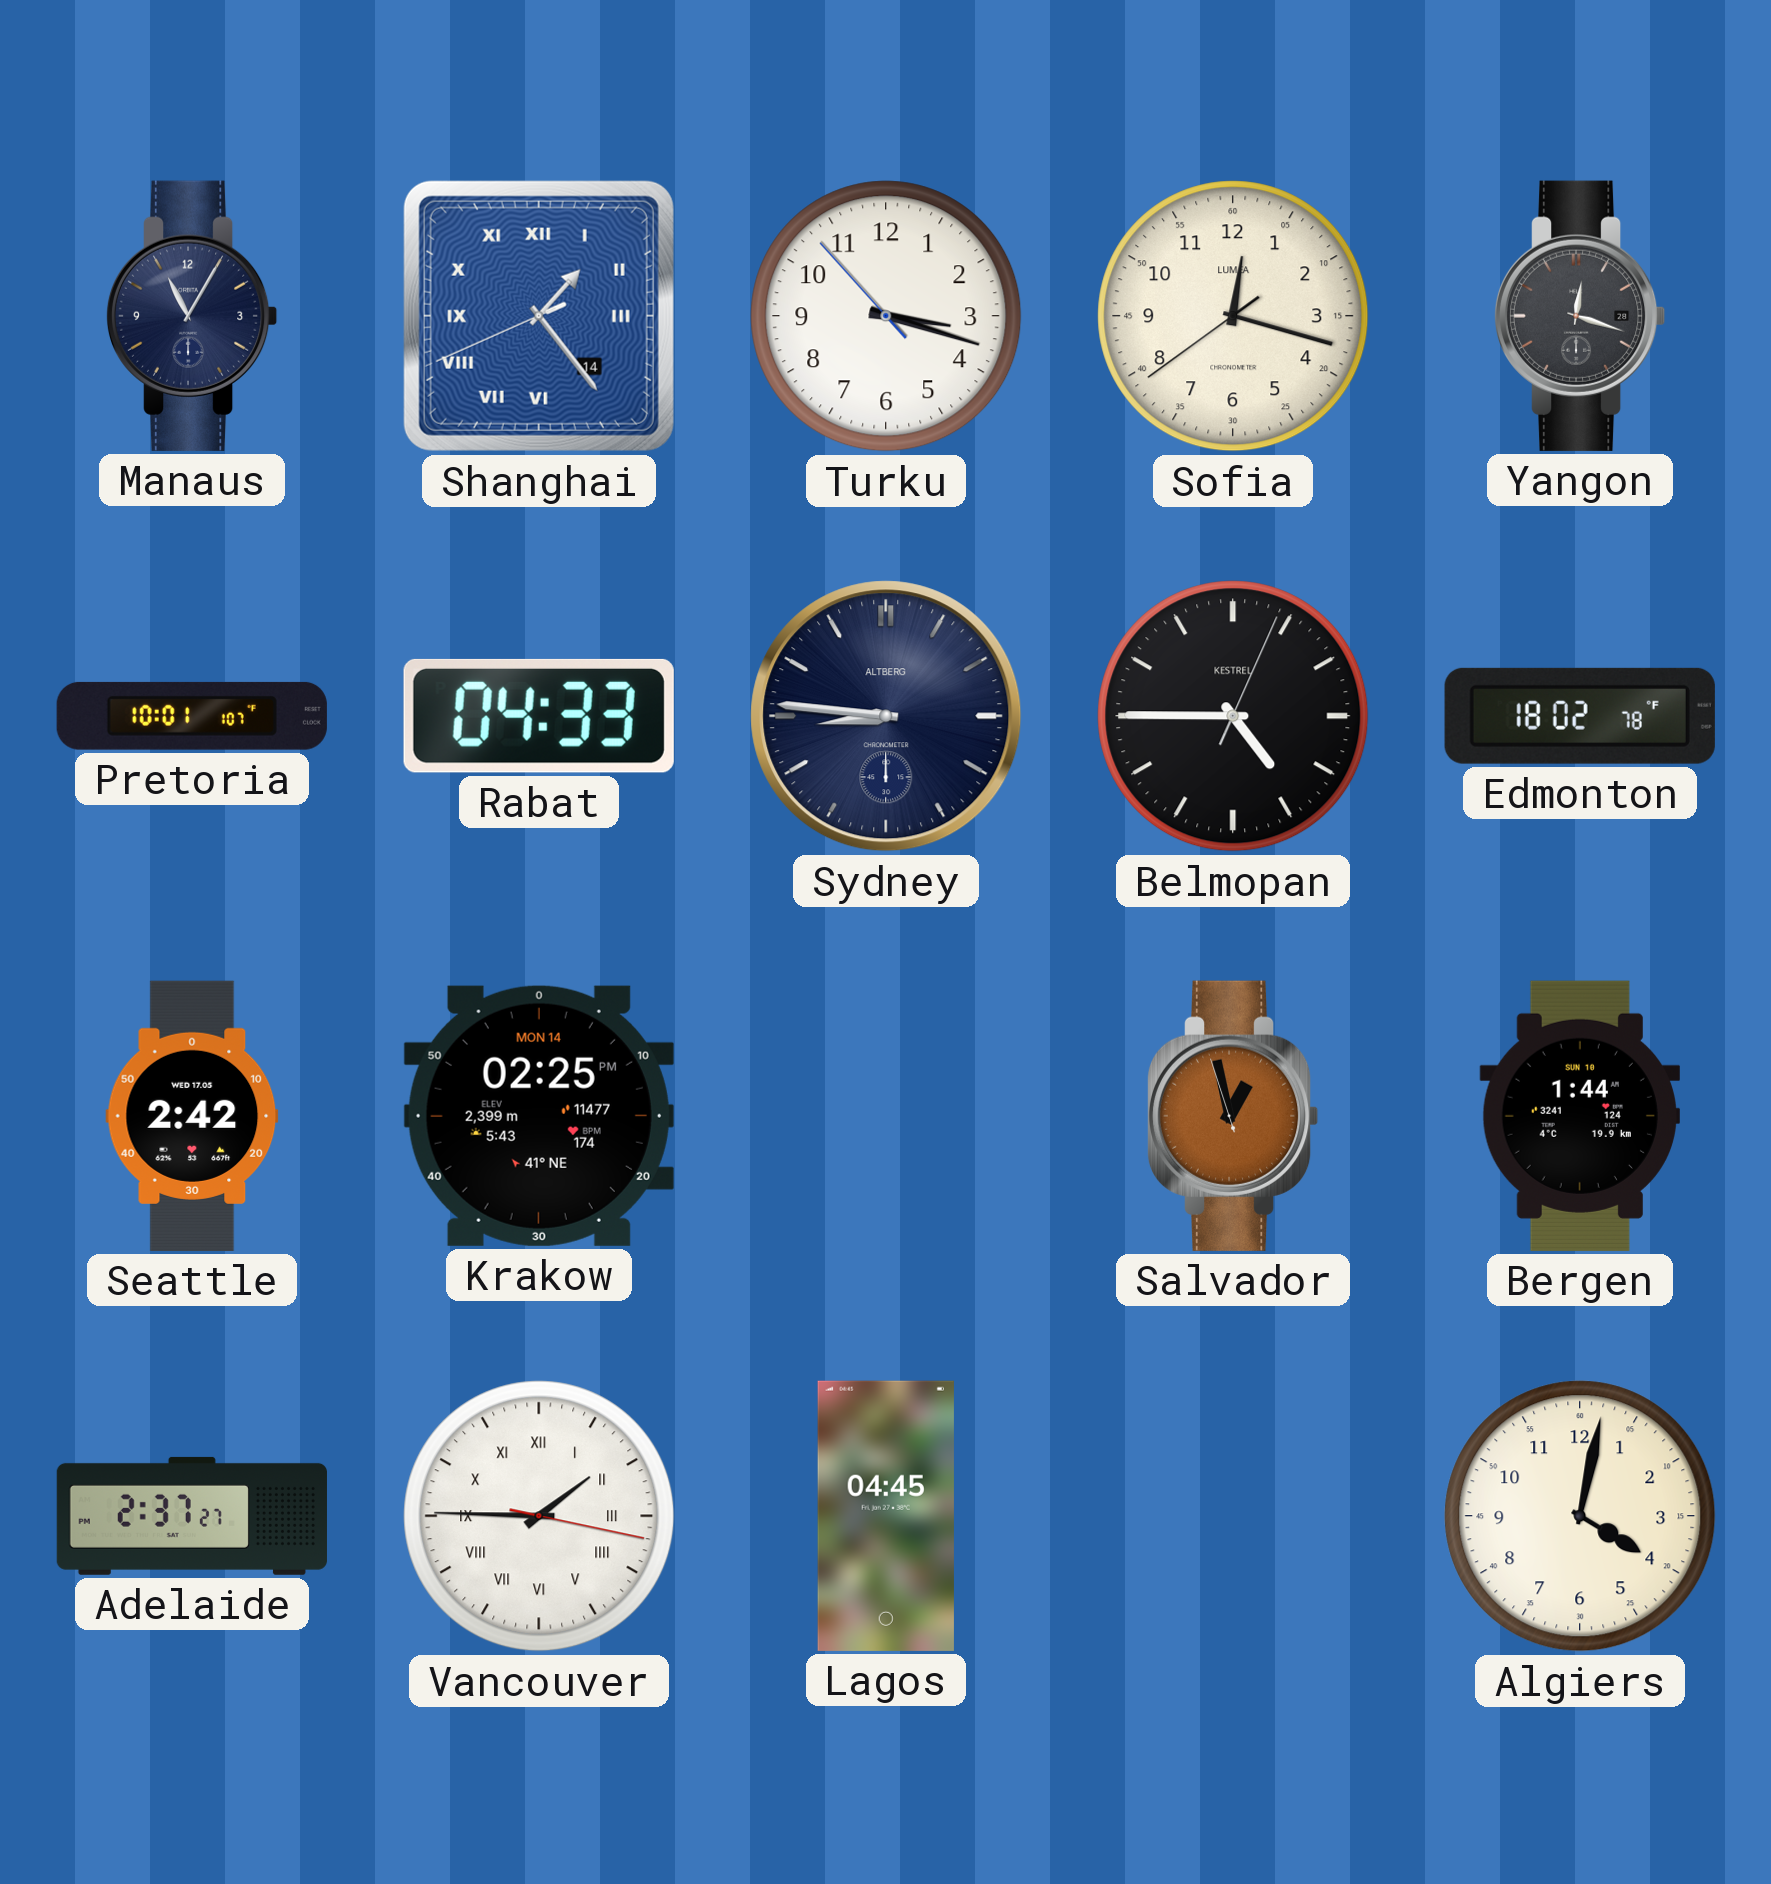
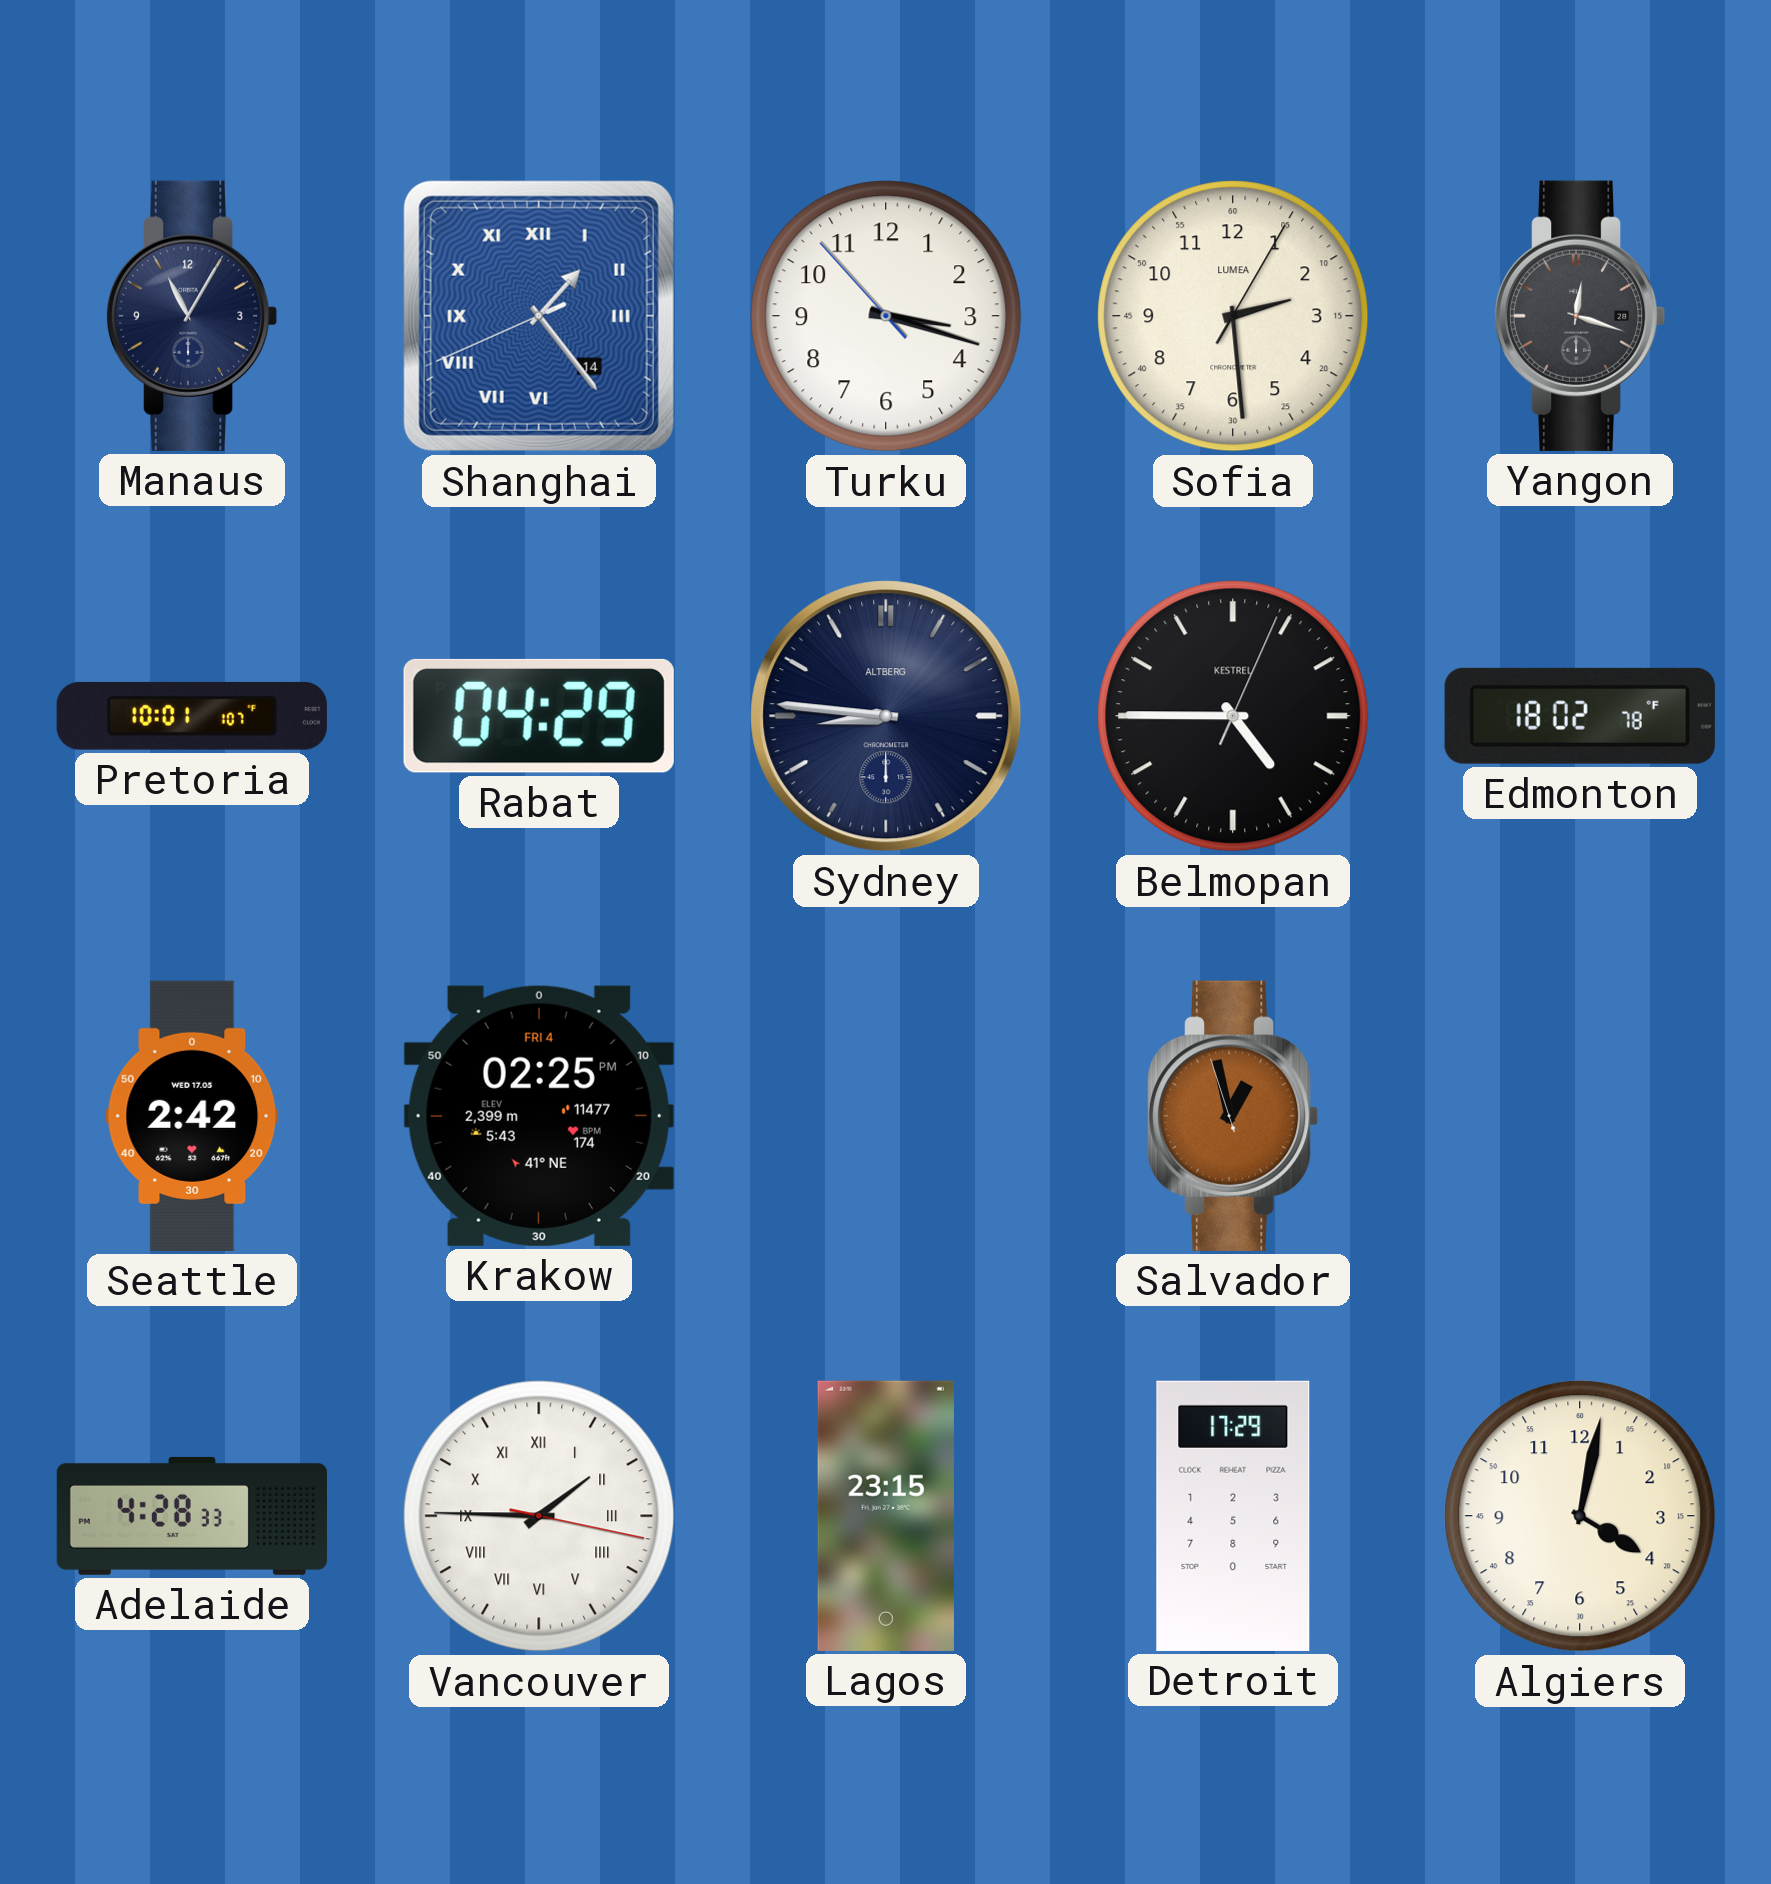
Sofia: 12:17 -> 2:29
Rabat: 04:33 -> 04:29
Krakow date: MON 14 -> FRI 4
Bergen: 1:44 -> none
Adelaide: 2:37 -> 4:28
Lagos: 04:45 -> 23:15
Detroit: none -> 17:29
